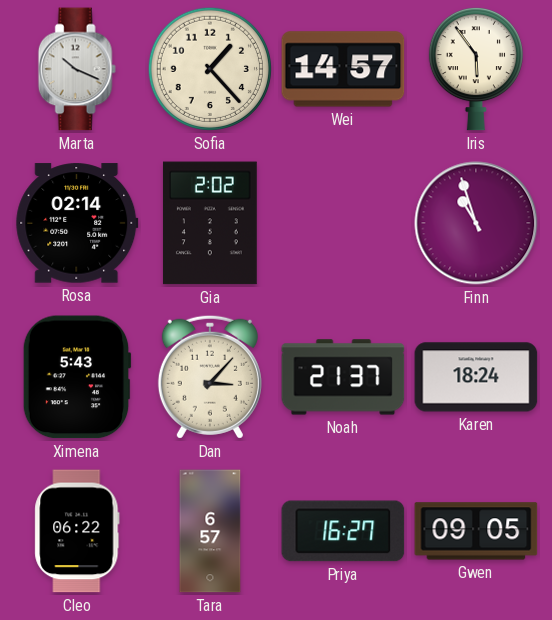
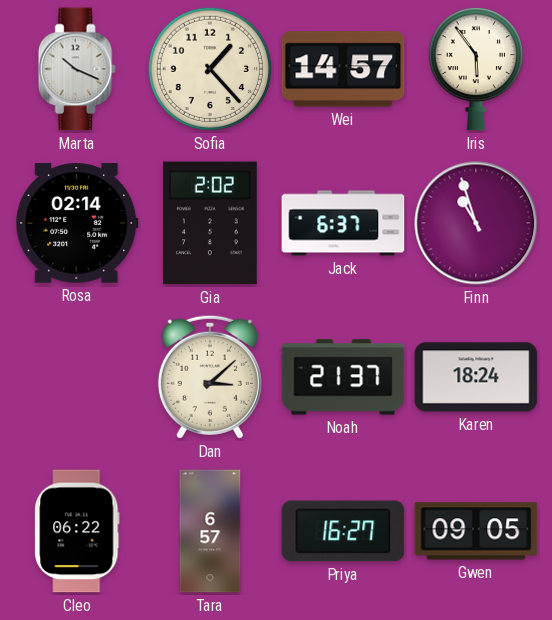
Jack: none -> 6:37
Ximena: 5:43 -> none
Dan: 3:07 -> 3:08
